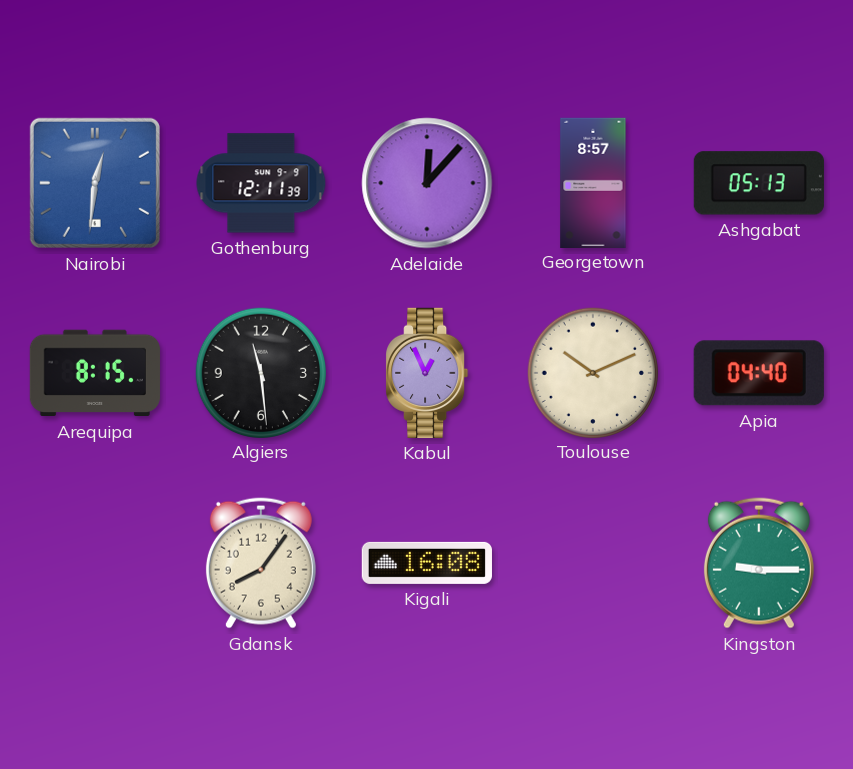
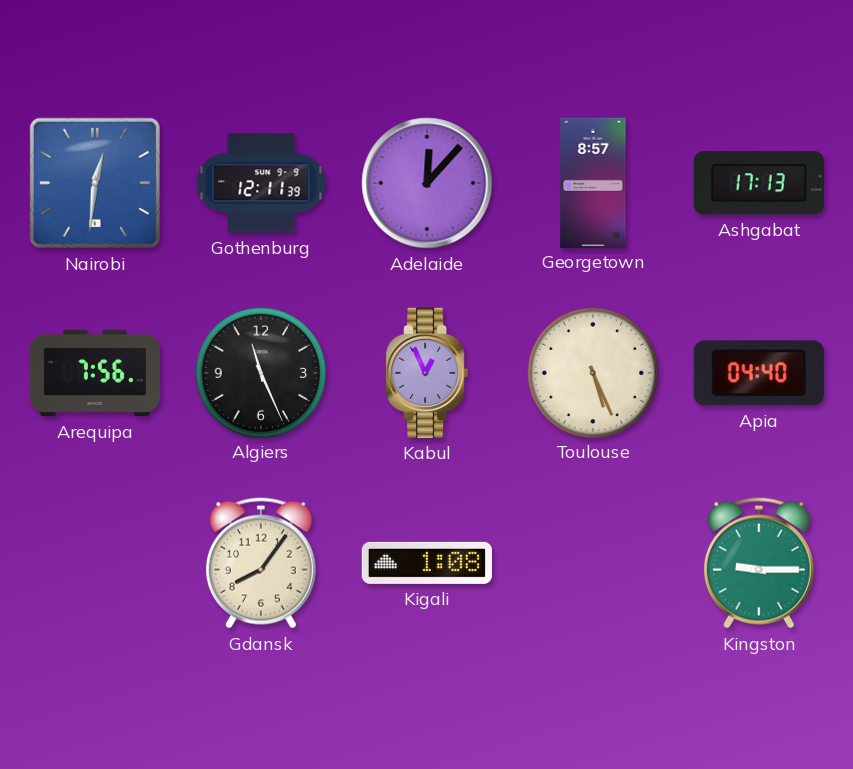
Ashgabat: 05:13 -> 17:13
Arequipa: 8:15 -> 7:56
Algiers: 11:29 -> 11:26
Toulouse: 10:11 -> 5:26
Kigali: 16:08 -> 1:08
